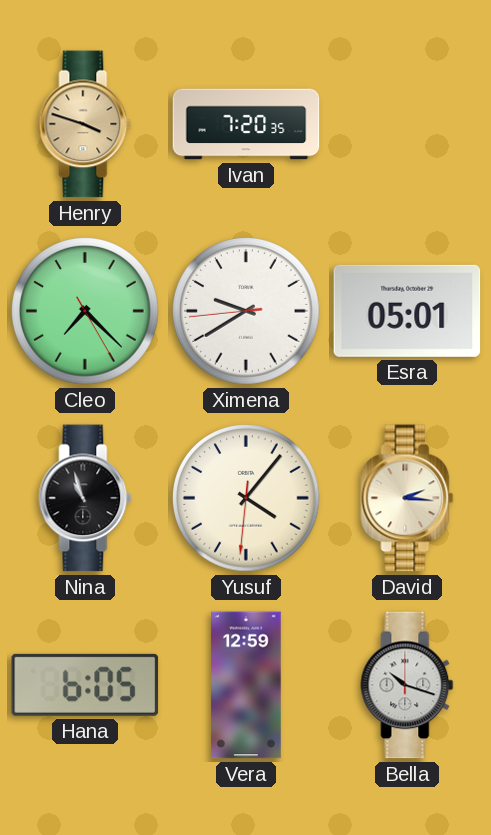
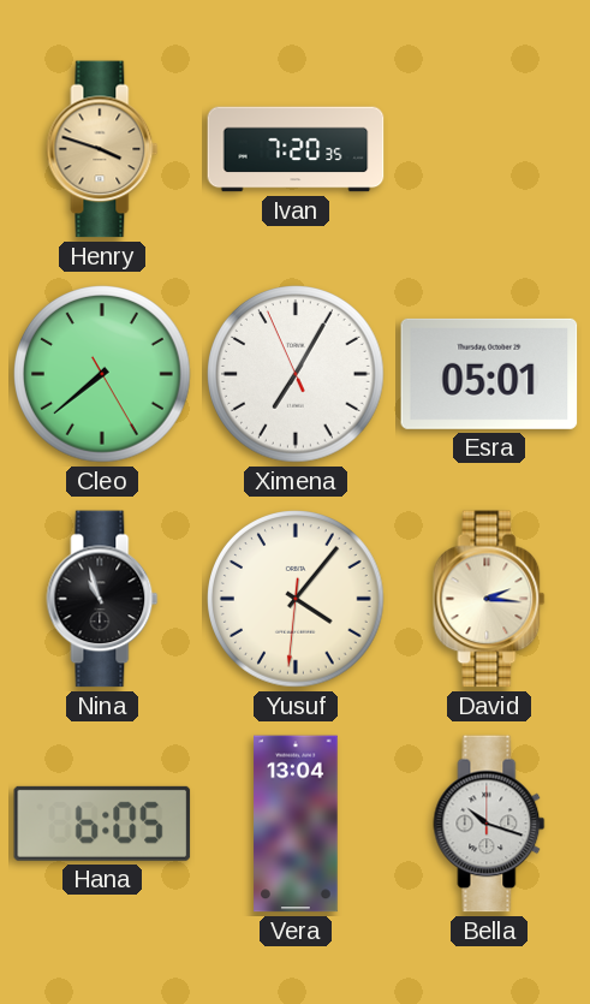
Cleo: 7:22 -> 7:38
Ximena: 9:39 -> 7:04
Vera: 12:59 -> 13:04
